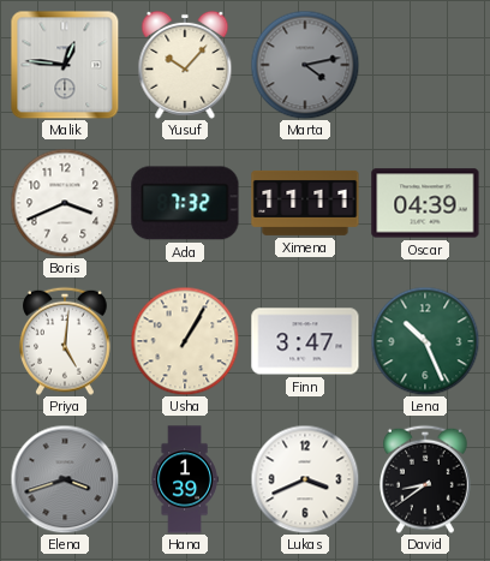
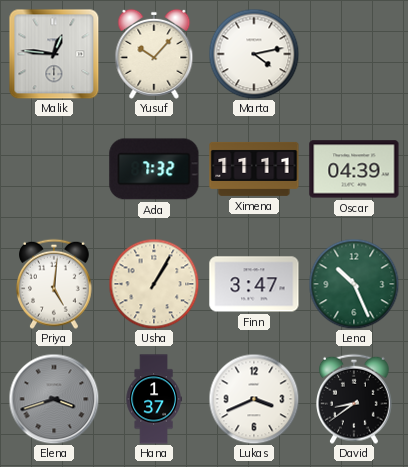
Marta dial: grey -> white
Boris: 3:41 -> none
Hana: 1:39 -> 1:37
